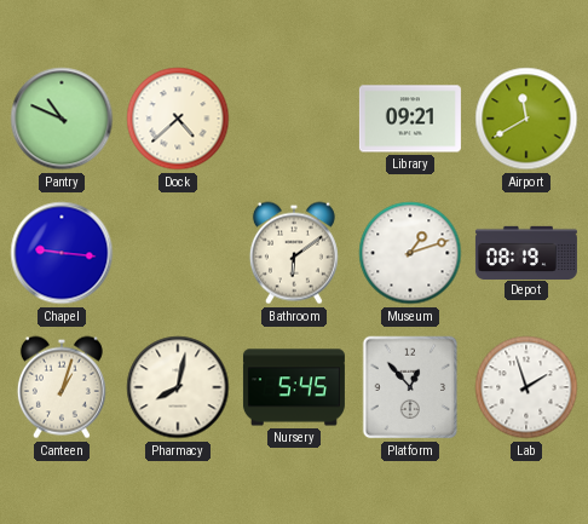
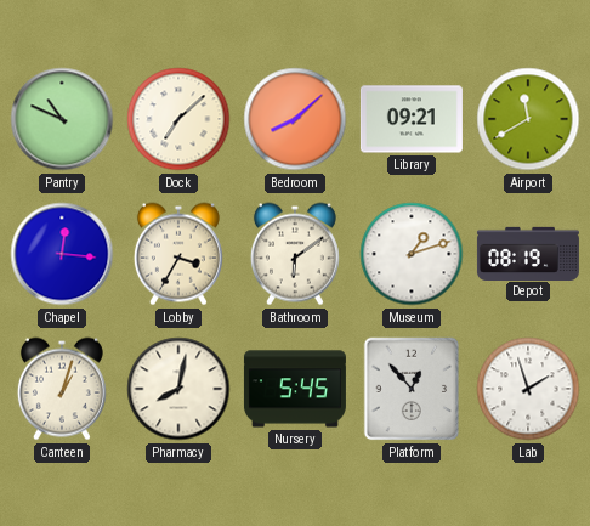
Dock: 4:38 -> 7:08
Bedroom: none -> 8:08
Chapel: 9:16 -> 12:16
Lobby: none -> 3:35
